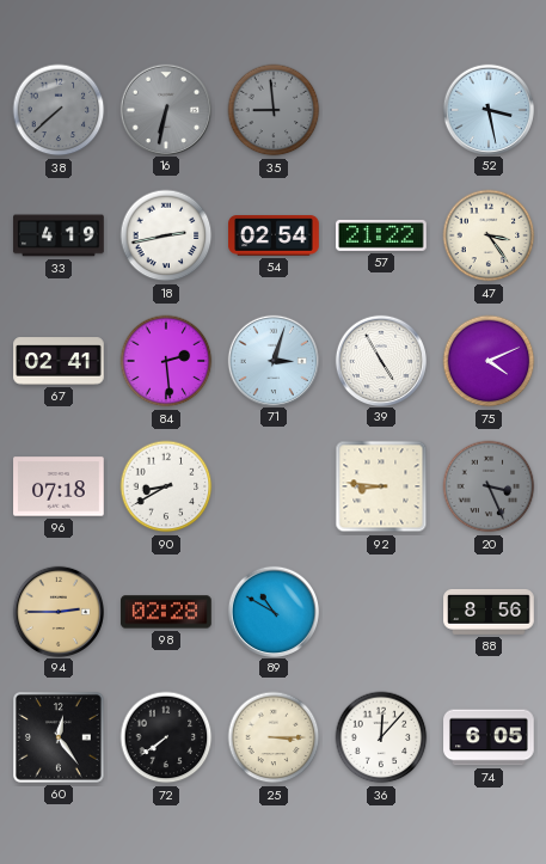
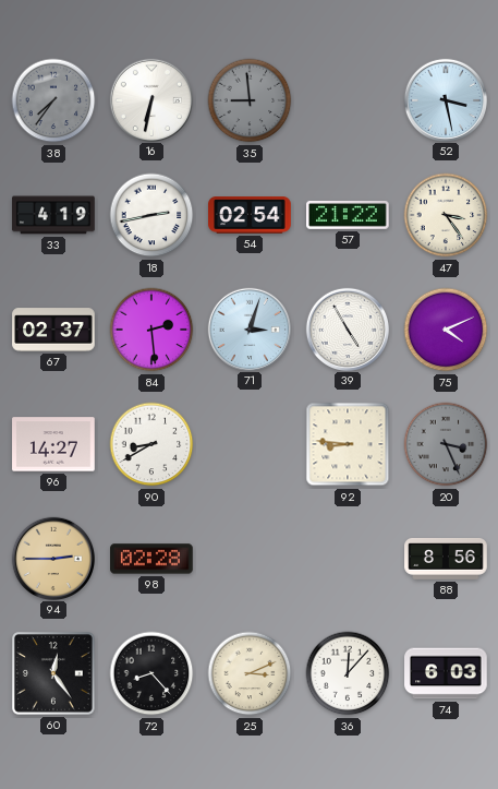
38: 7:38 -> 7:36
16 dial: grey -> white
67: 02:41 -> 02:37
96: 07:18 -> 14:27
89: 10:50 -> none
72: 7:39 -> 8:23
25: 3:15 -> 3:11
74: 6:05 -> 6:03
